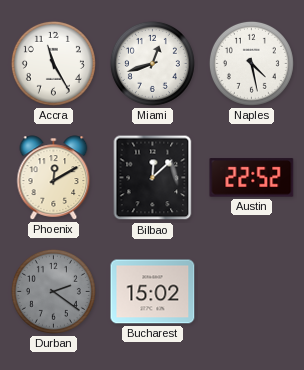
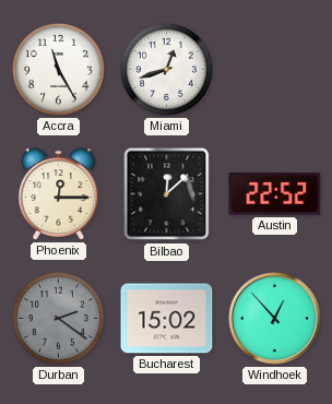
Naples: 4:28 -> none
Phoenix: 12:10 -> 12:15
Windhoek: none -> 12:53
